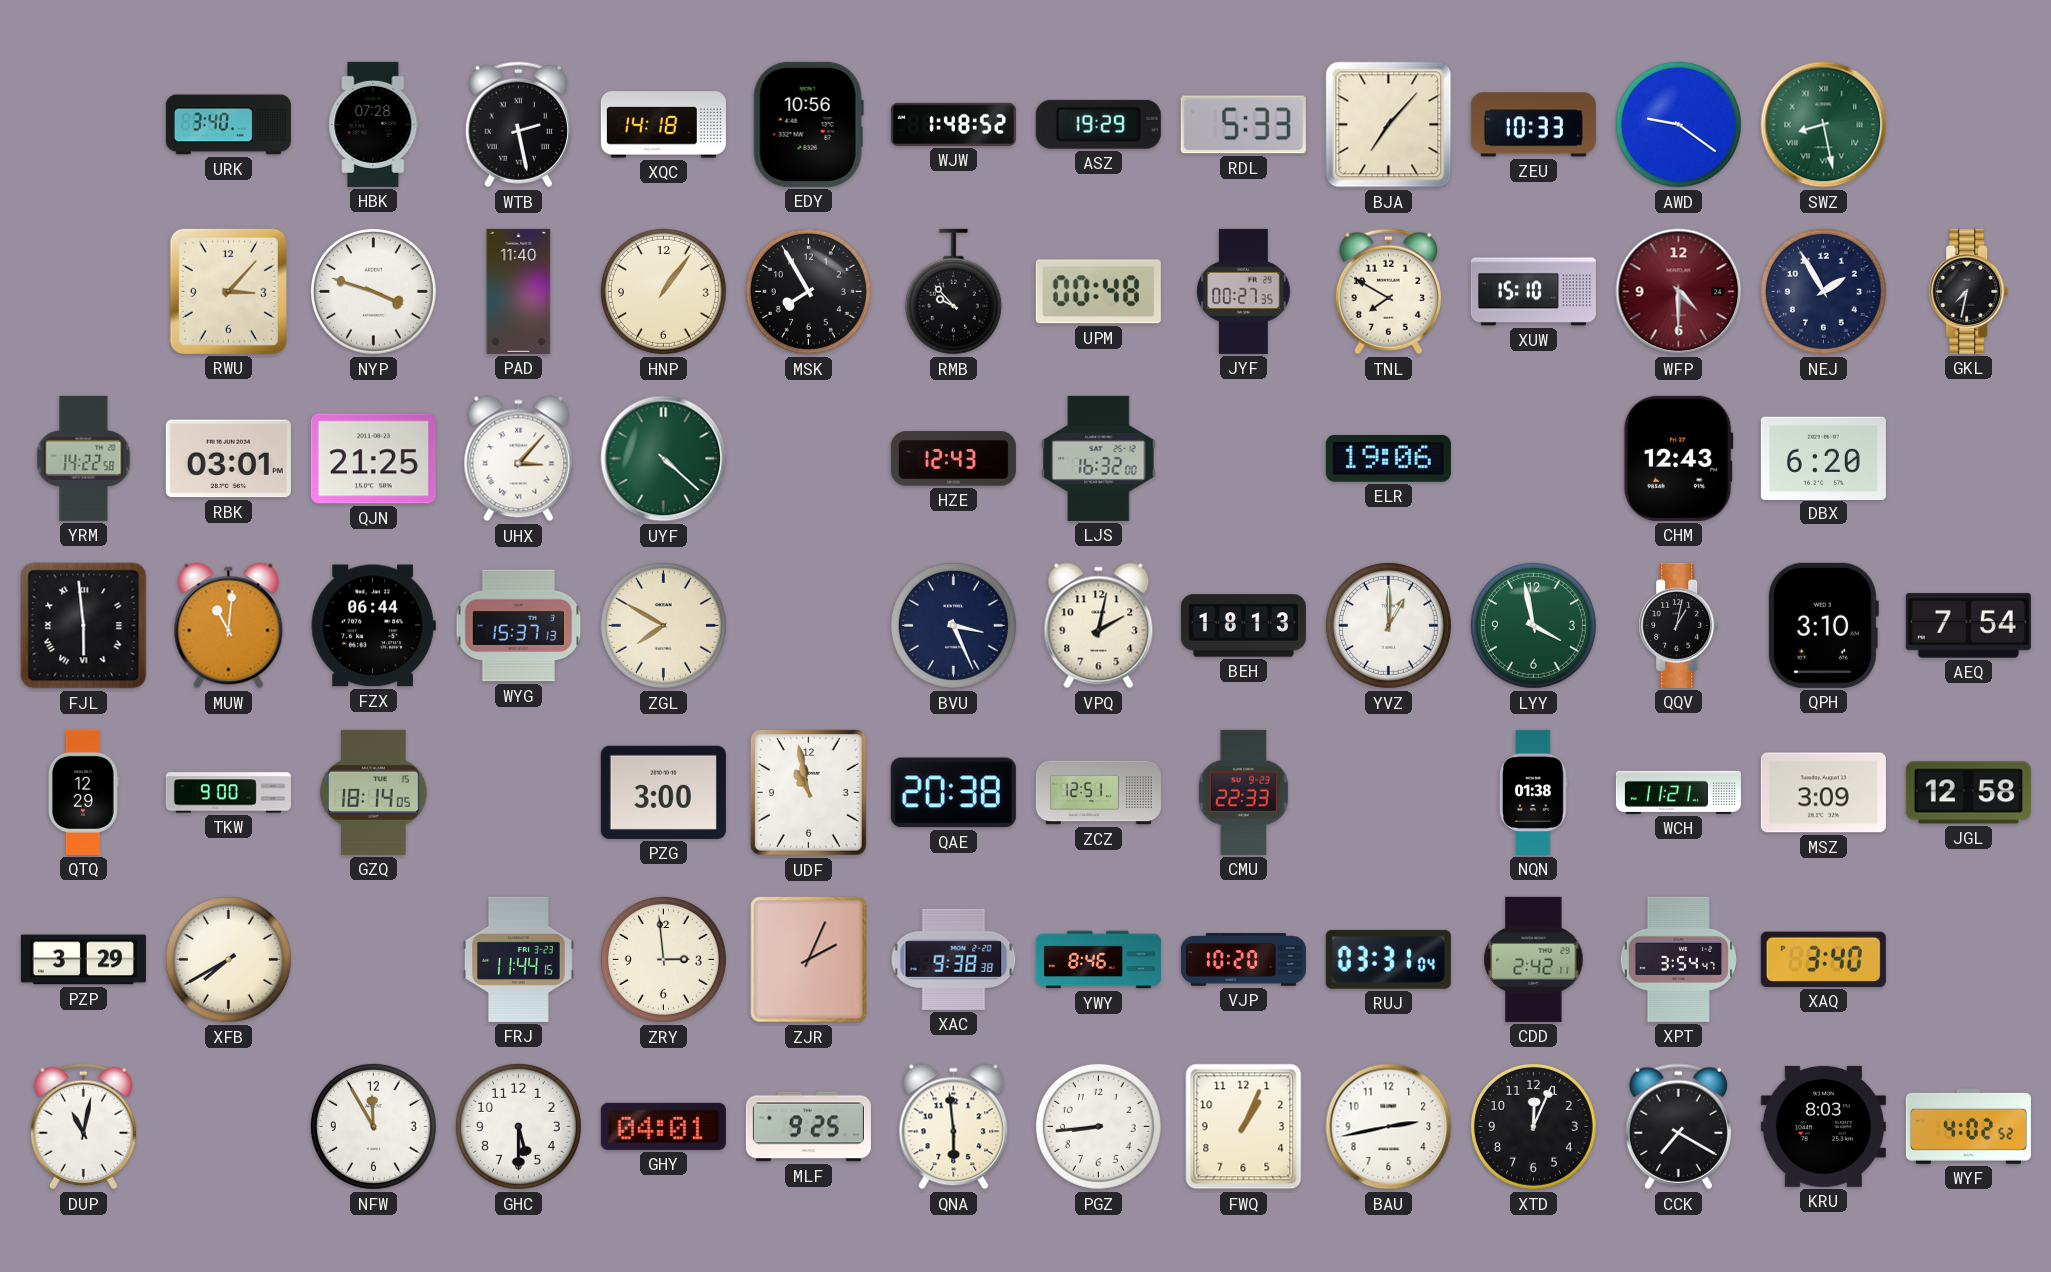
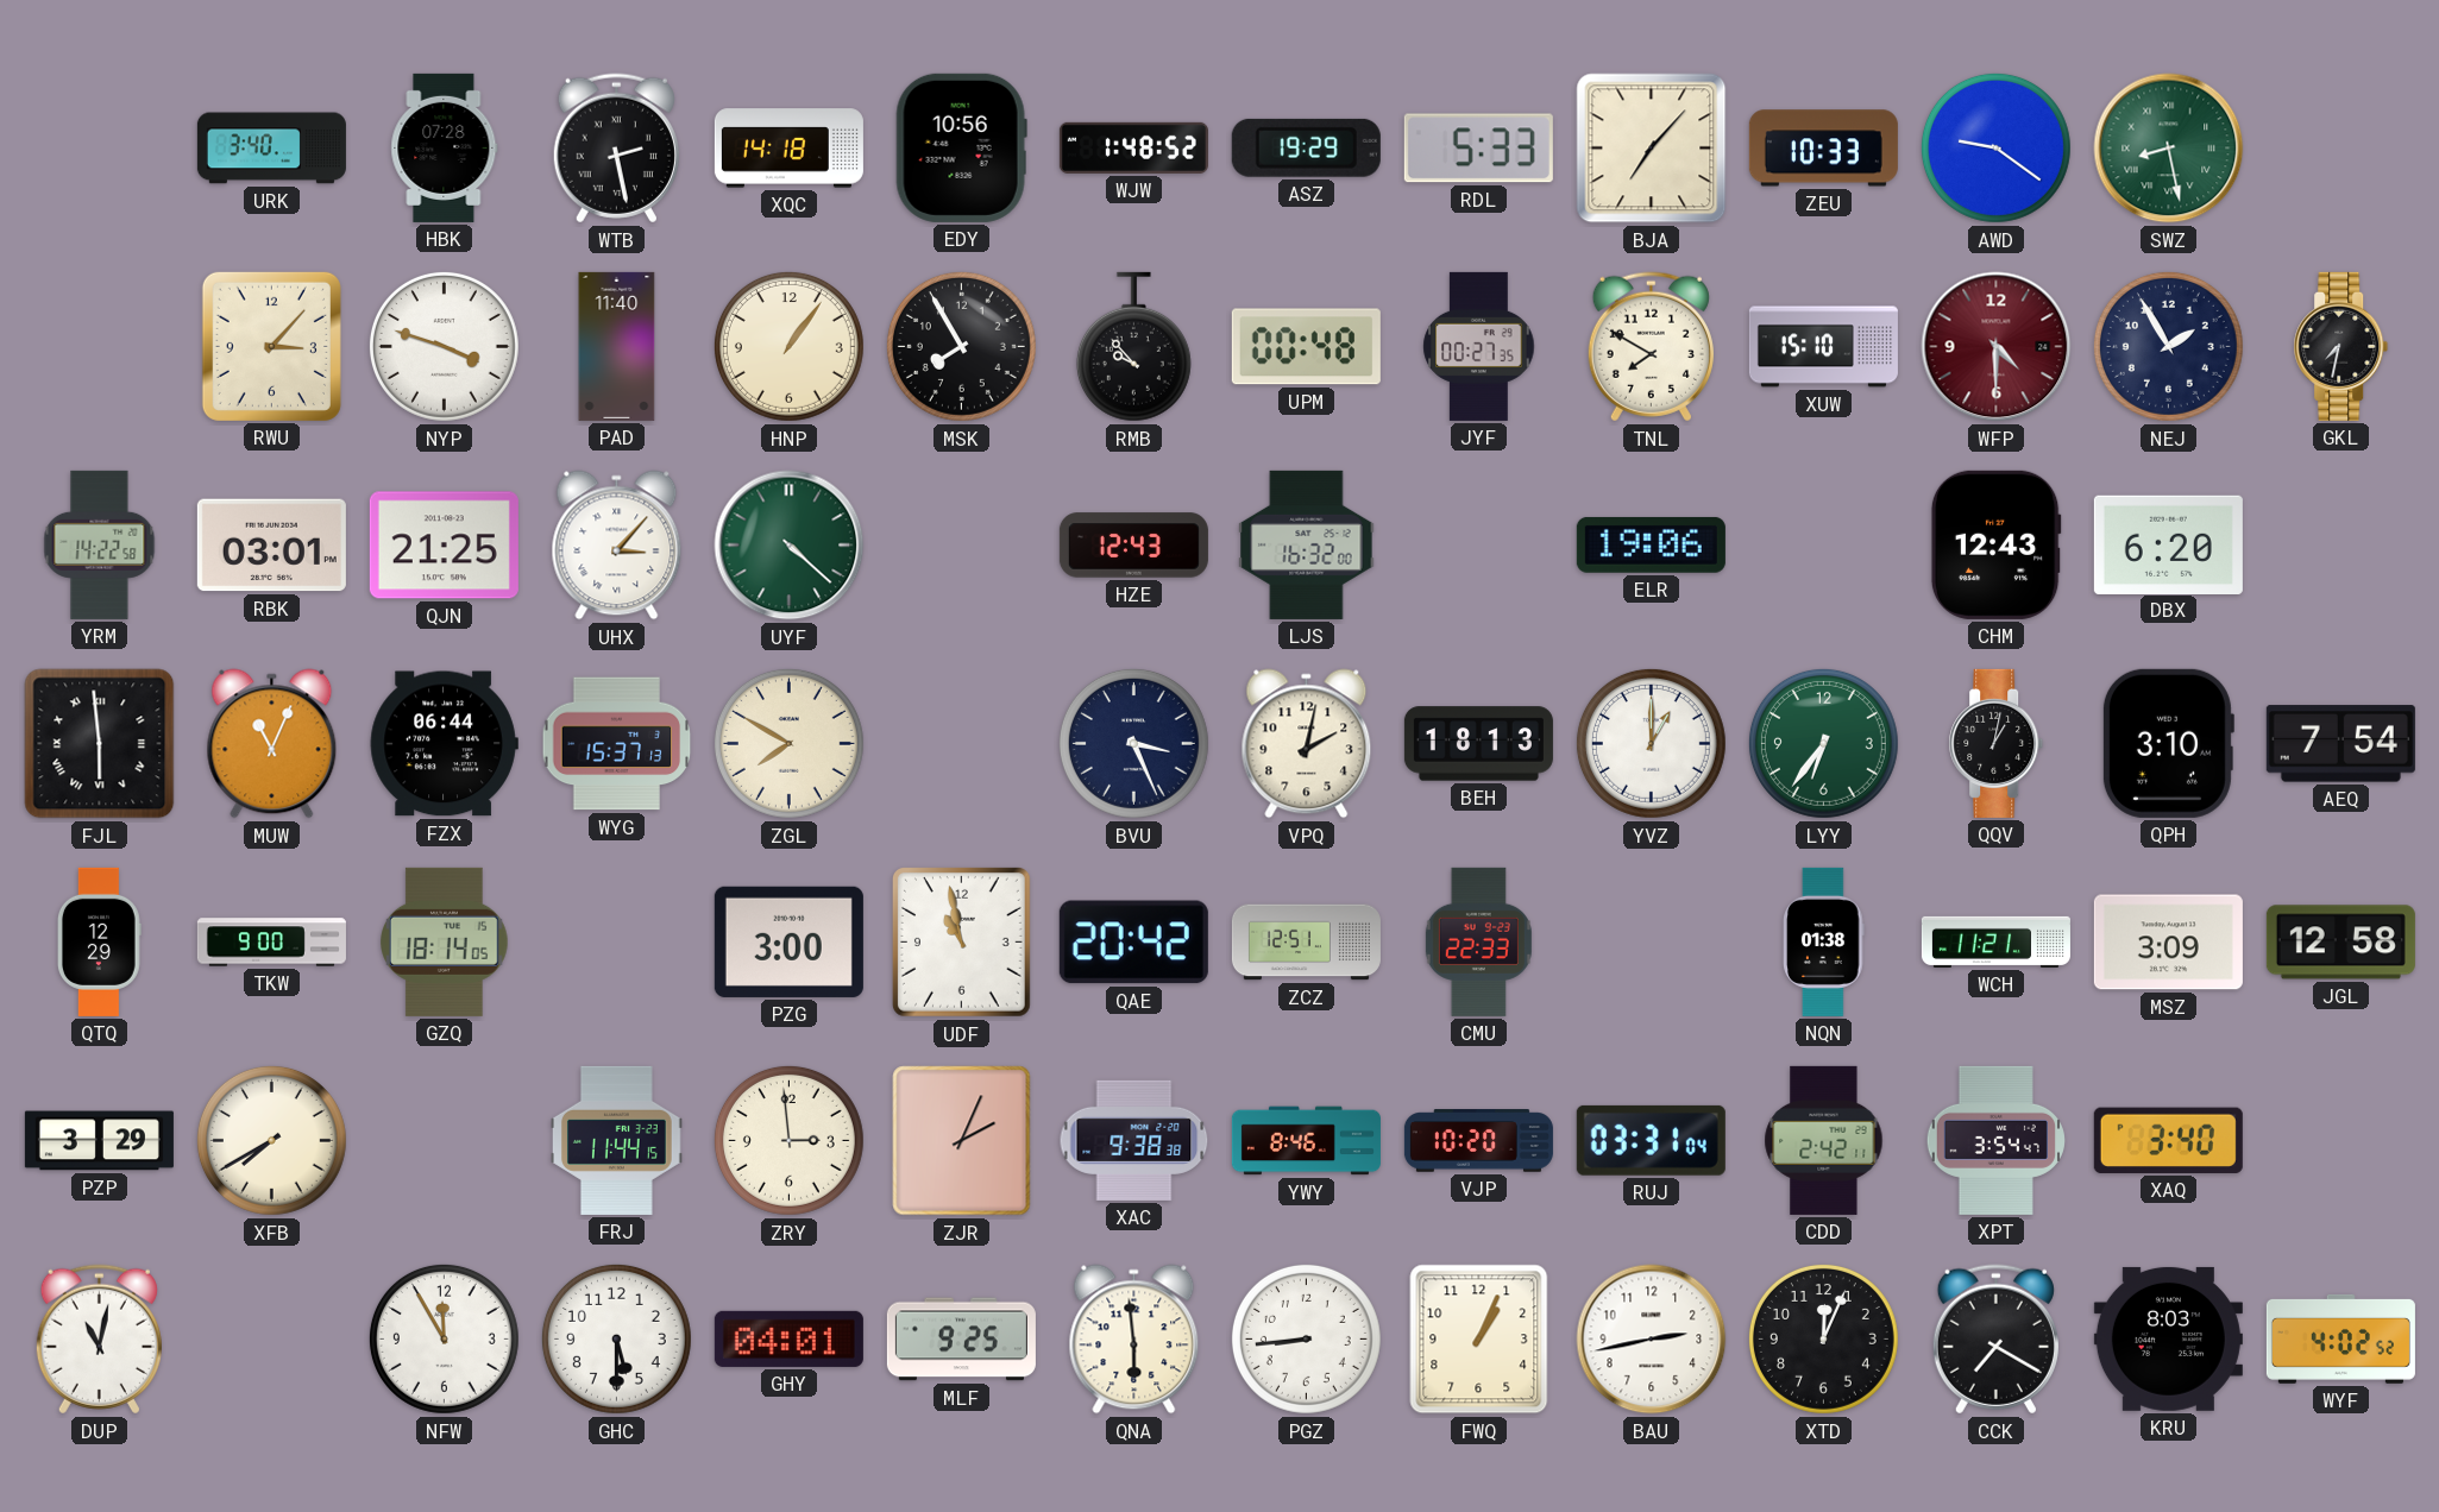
MUW: 11:01 -> 11:04
LYY: 3:58 -> 6:36
QAE: 20:38 -> 20:42
